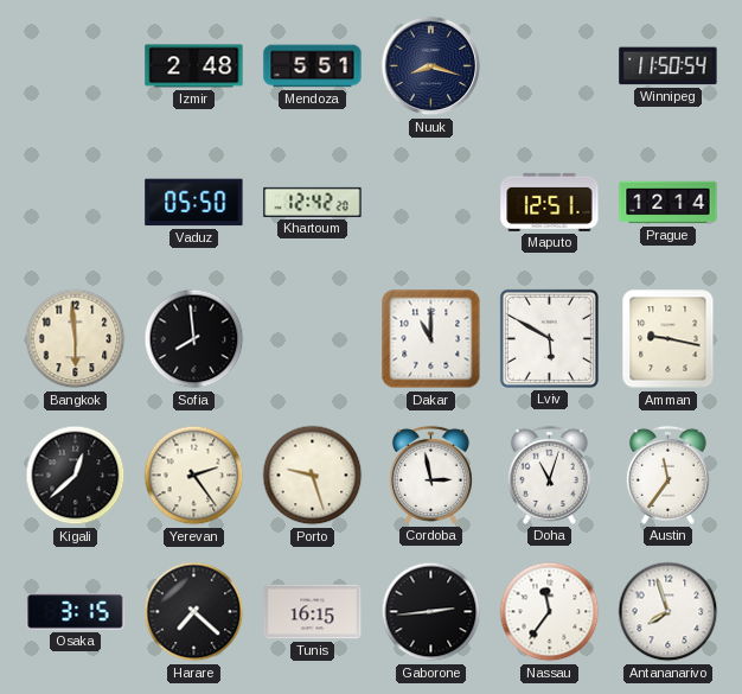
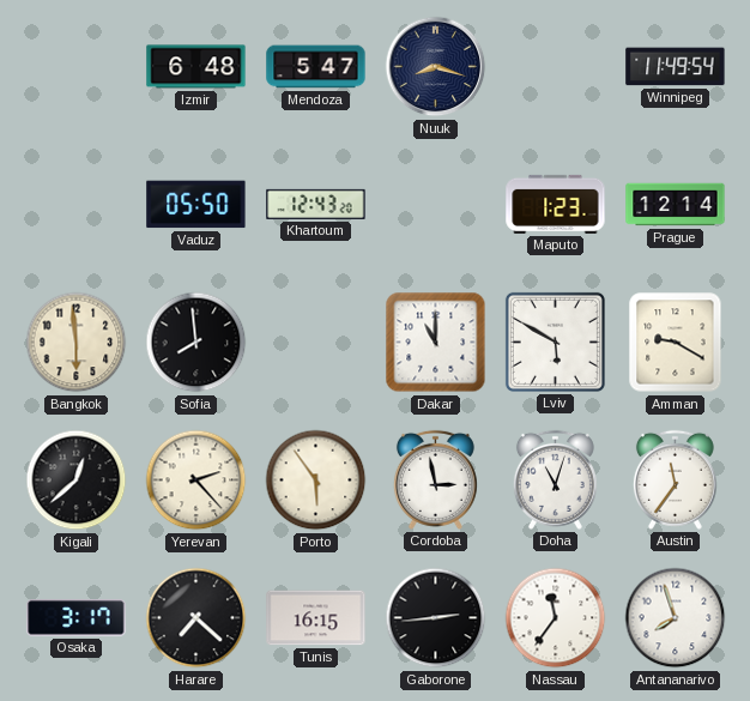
Izmir: 2:48 -> 6:48
Mendoza: 5:51 -> 5:47
Winnipeg: 11:50 -> 11:49
Khartoum: 12:42 -> 12:43
Maputo: 12:51 -> 1:23
Amman: 9:17 -> 9:20
Yerevan: 2:24 -> 2:23
Porto: 9:27 -> 5:54
Osaka: 3:15 -> 3:17
